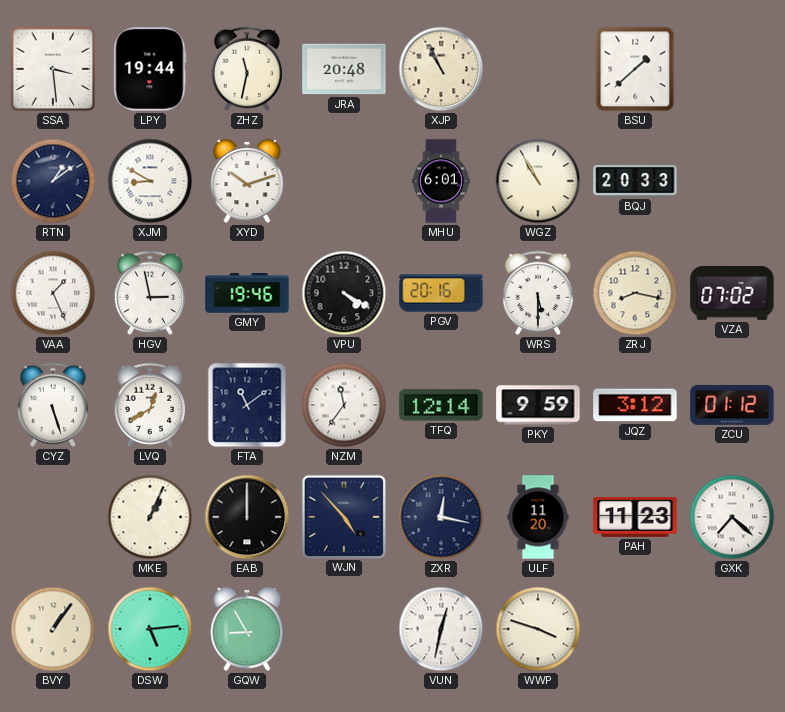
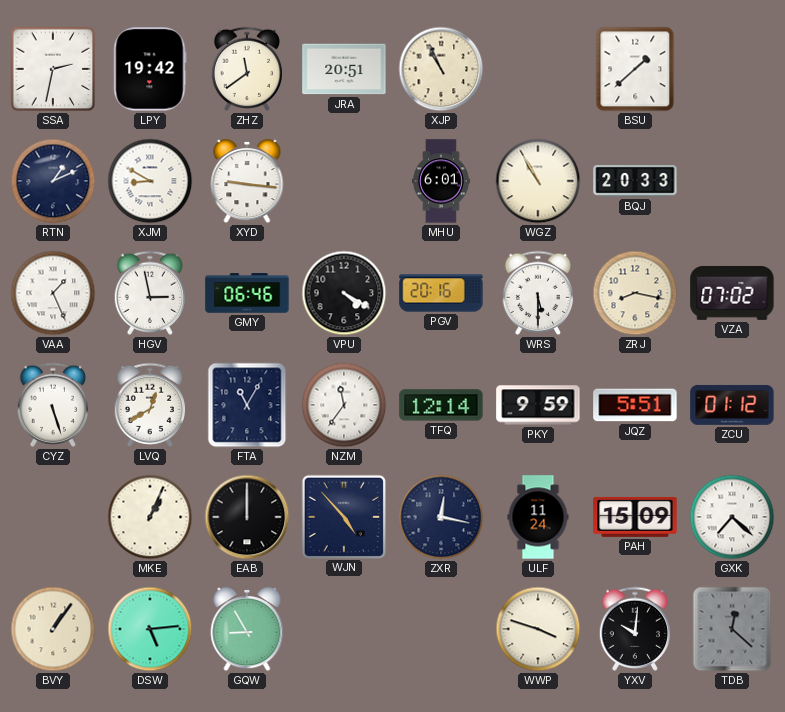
SSA: 3:29 -> 2:32
LPY: 19:44 -> 19:42
ZHZ: 11:32 -> 11:39
JRA: 20:48 -> 20:51
RTN: 1:09 -> 1:11
XYD: 10:12 -> 9:16
GMY: 19:46 -> 06:46
FTA: 11:09 -> 11:05
JQZ: 3:12 -> 5:51
ULF: 11:20 -> 11:24
PAH: 11:23 -> 15:09
VUN: 12:32 -> none
YXV: none -> 10:01
TDB: none -> 12:22
